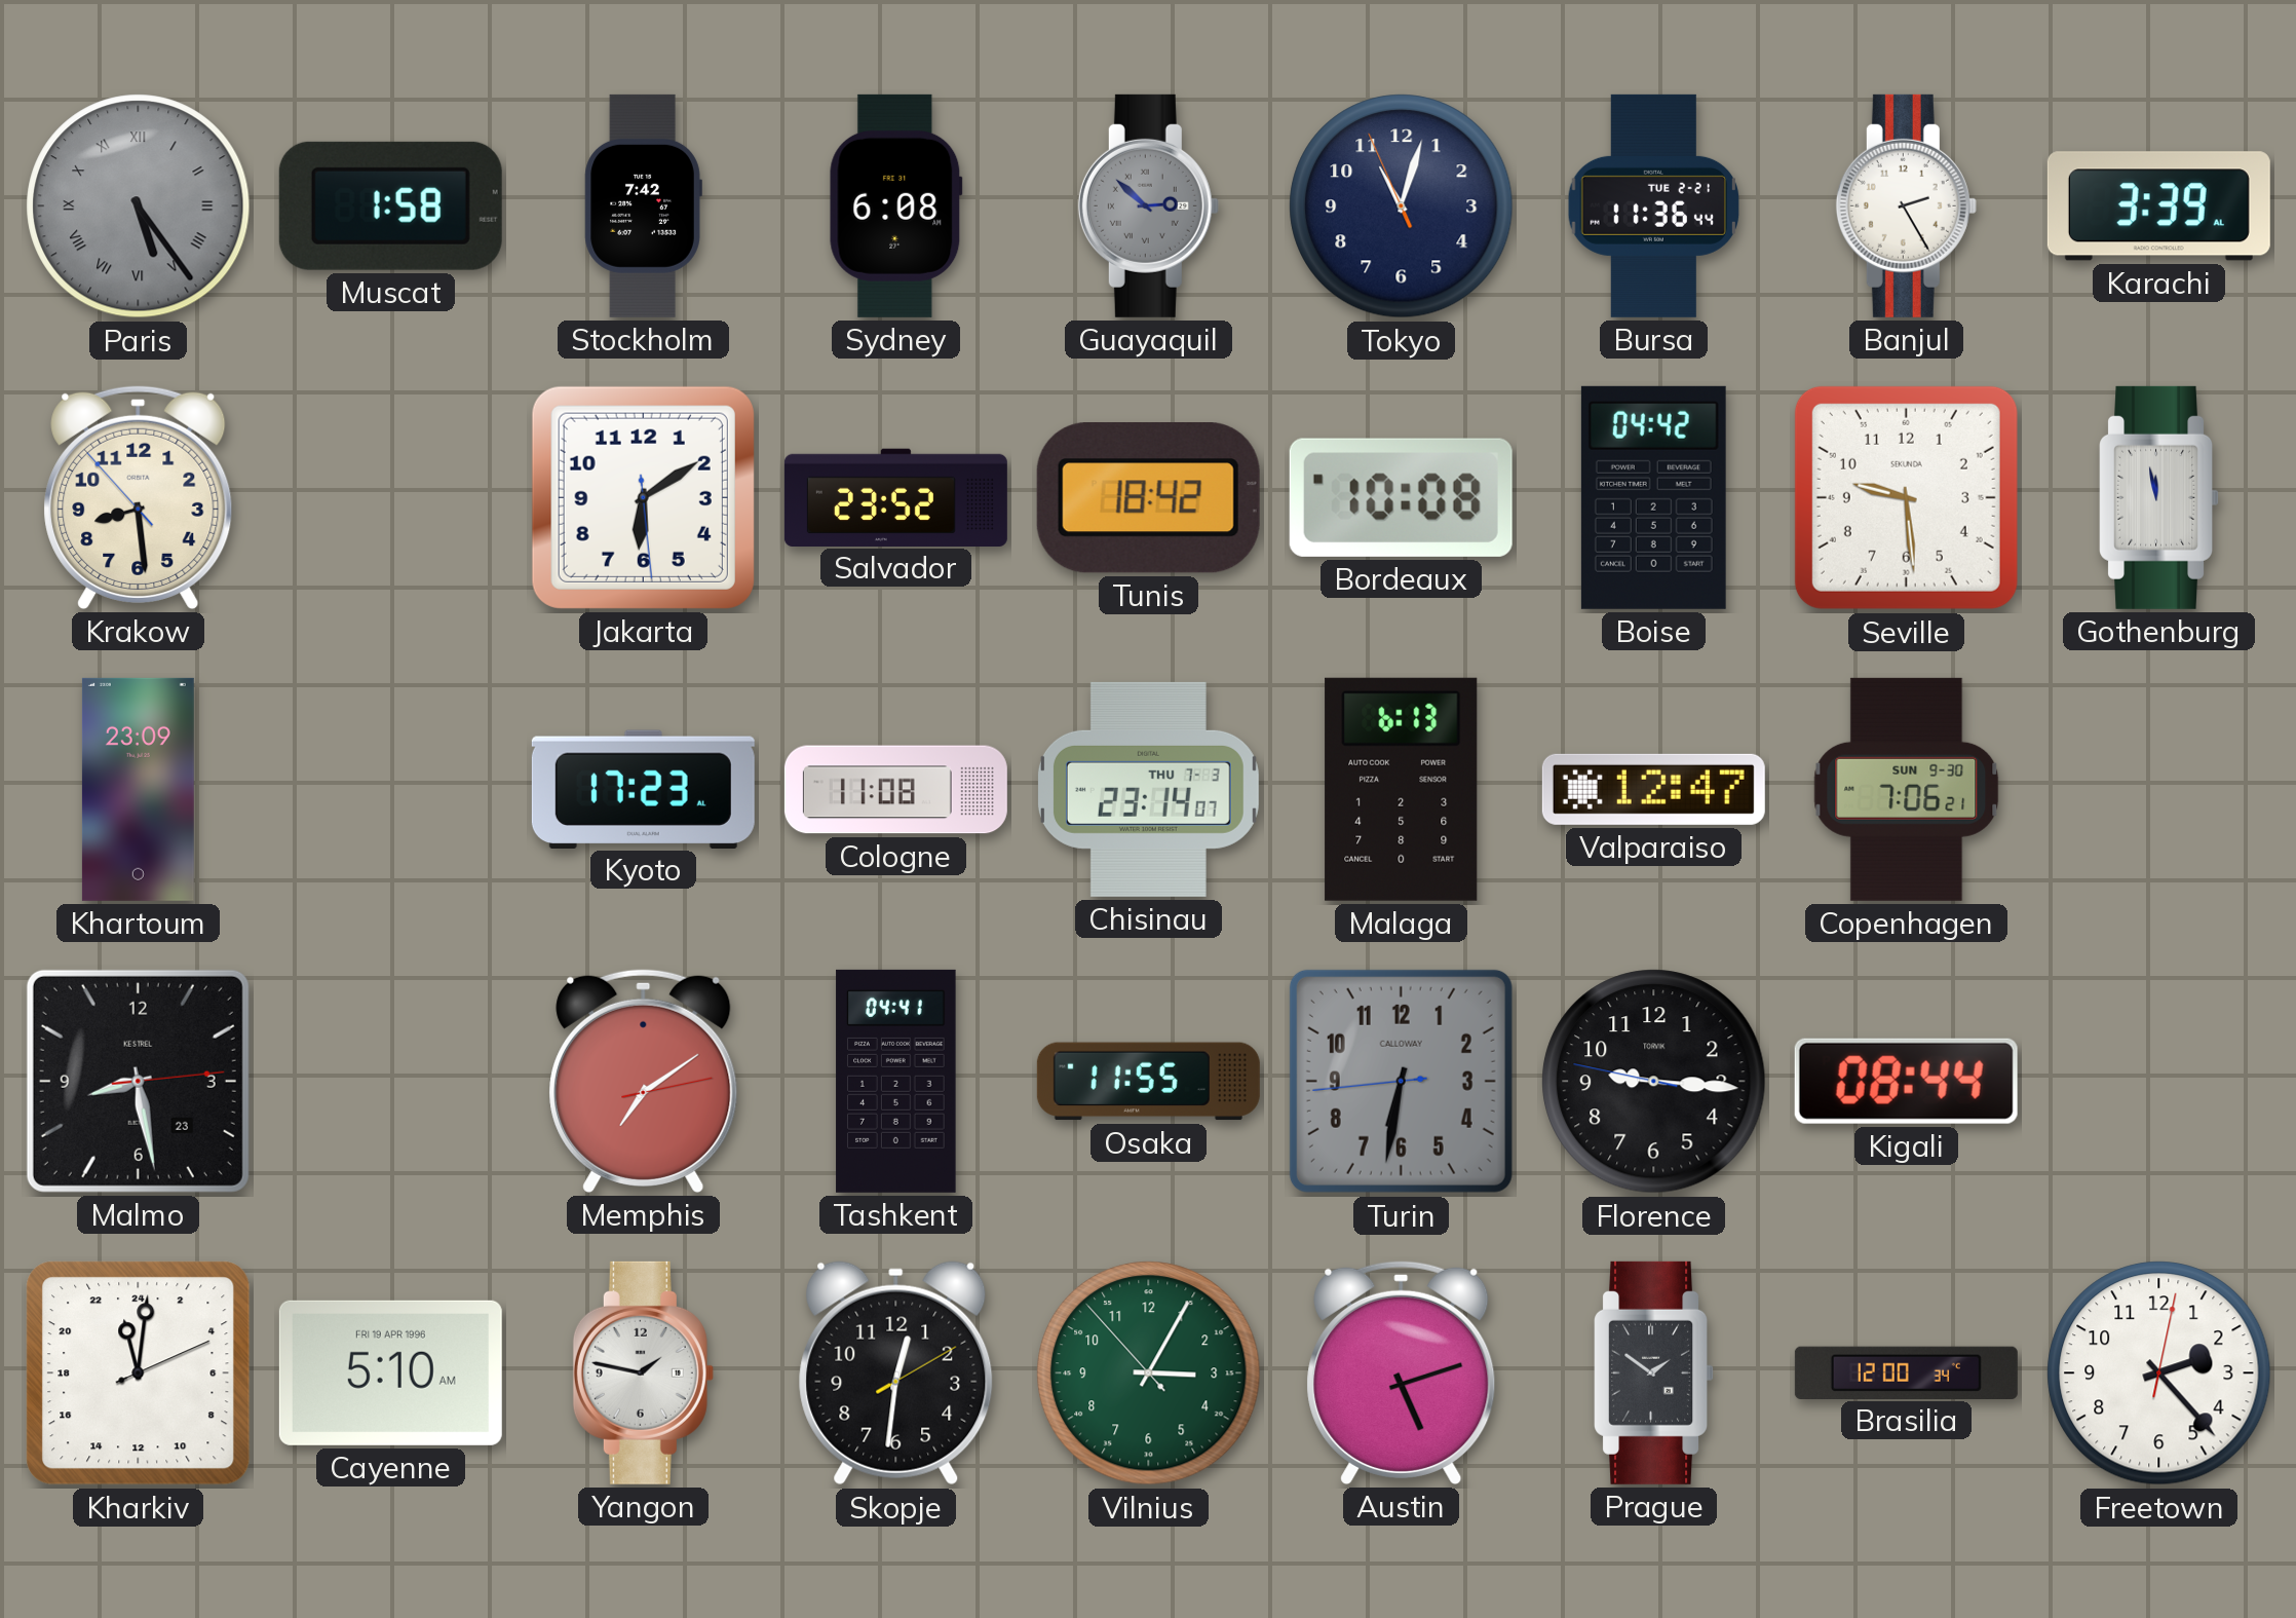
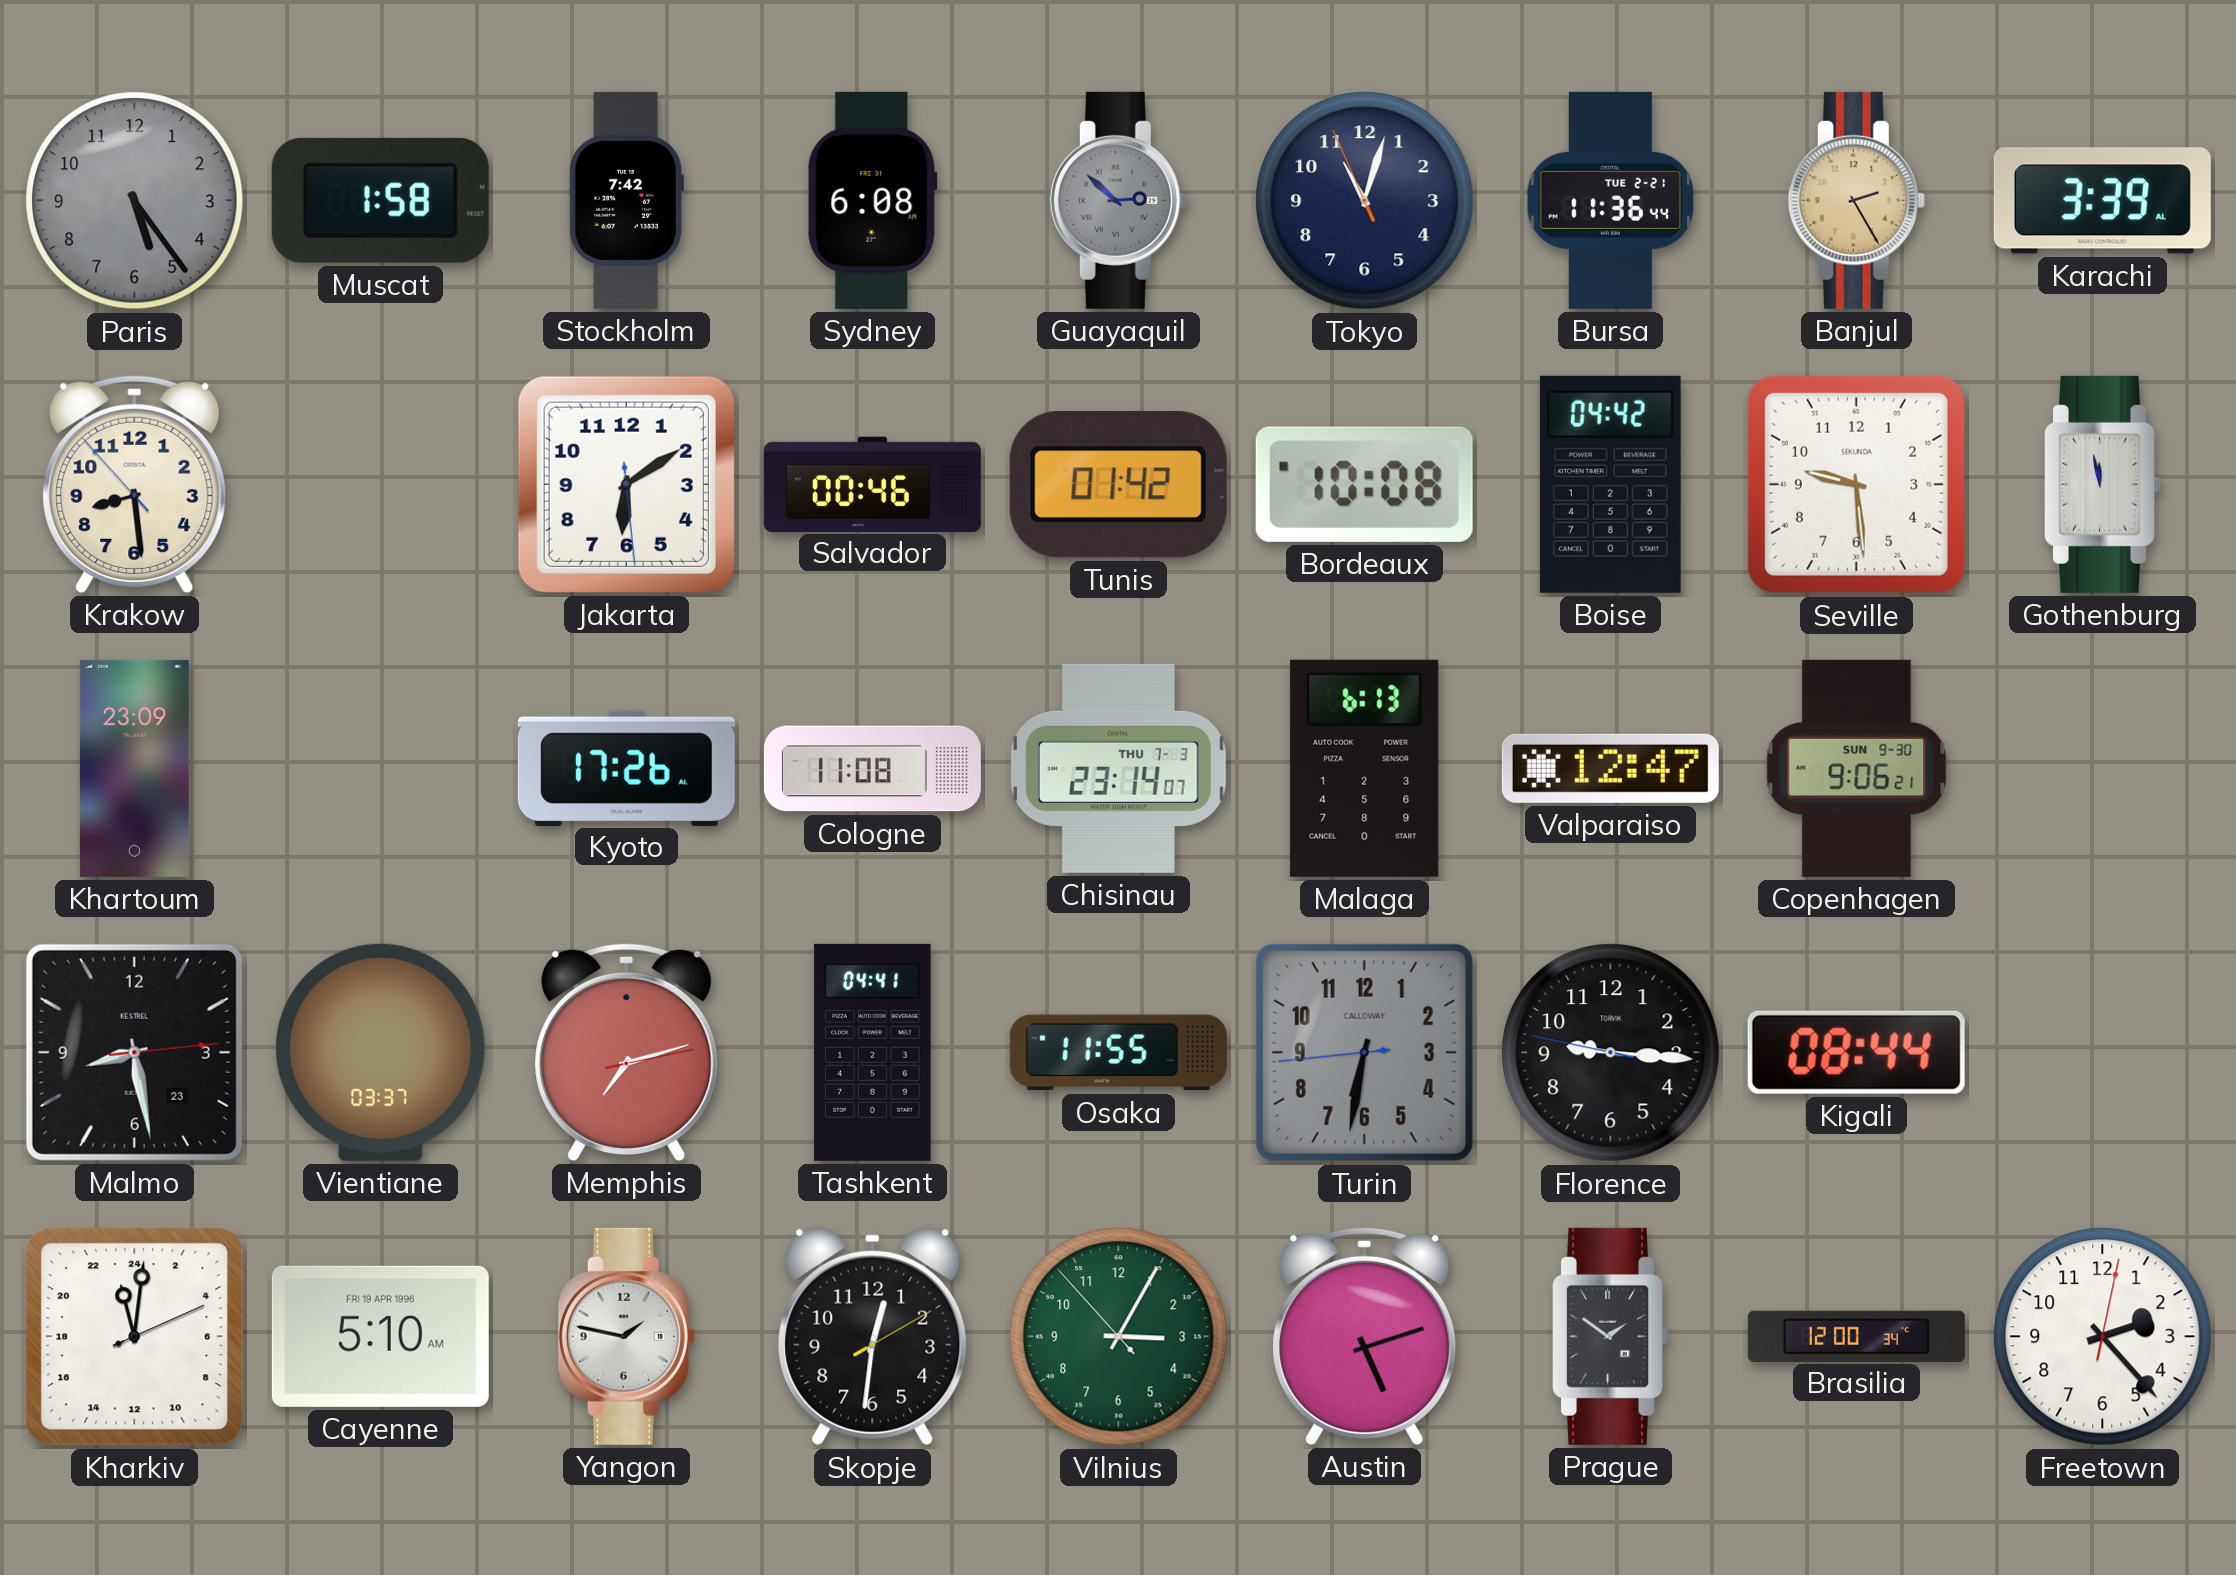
Paris numerals: Roman -> Arabic
Banjul dial: white -> champagne
Salvador: 23:52 -> 00:46
Tunis: 18:42 -> 01:42
Kyoto: 17:23 -> 17:26
Copenhagen: 7:06 -> 9:06
Vientiane: none -> 03:37
Memphis: 7:09 -> 7:12
